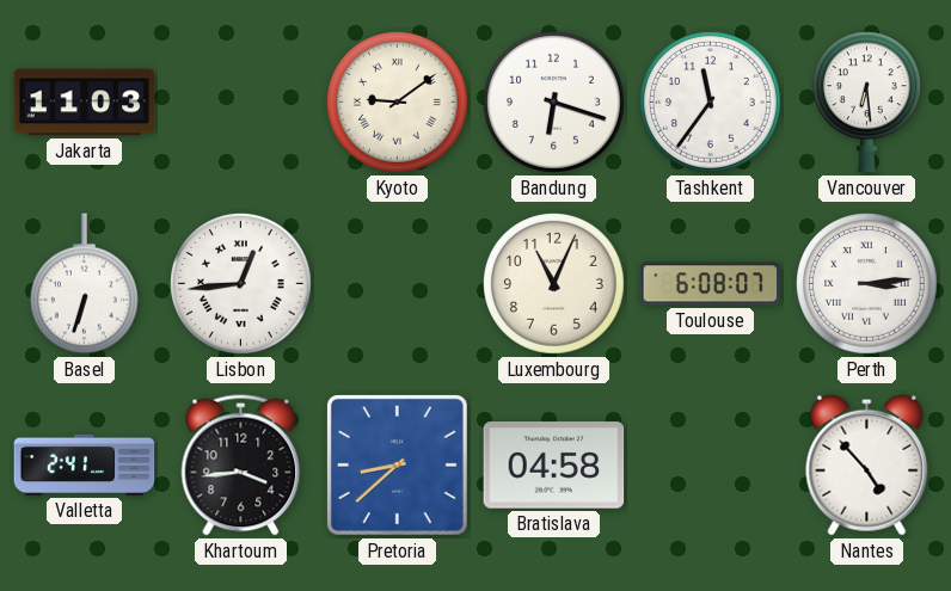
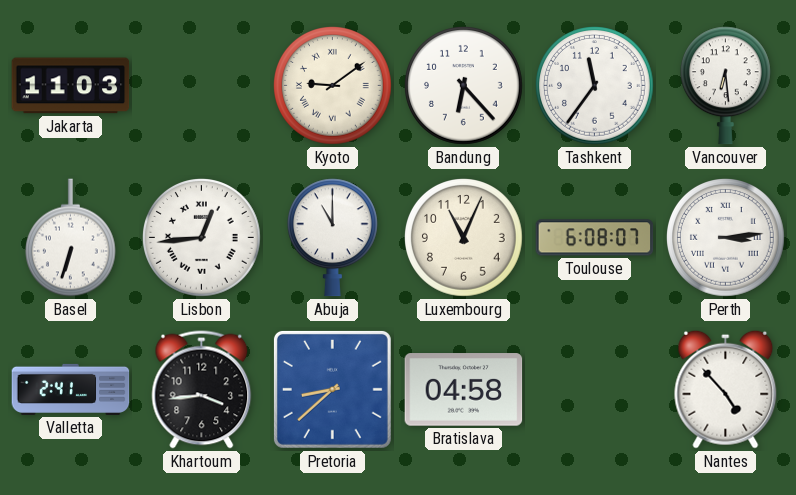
Bandung: 6:18 -> 6:23
Abuja: none -> 11:00
